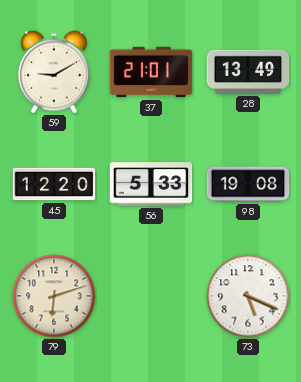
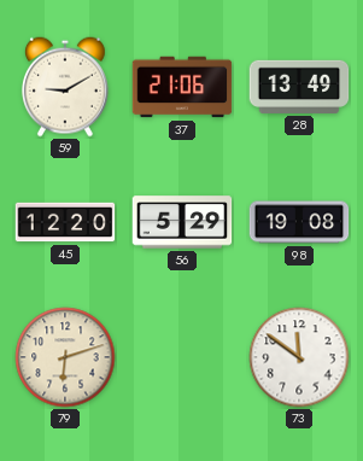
37: 21:01 -> 21:06
56: 5:33 -> 5:29
73: 5:19 -> 11:51
